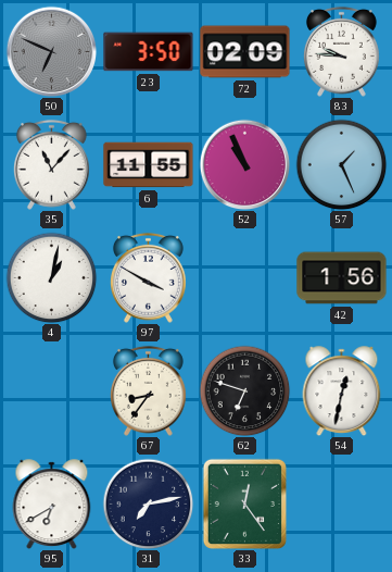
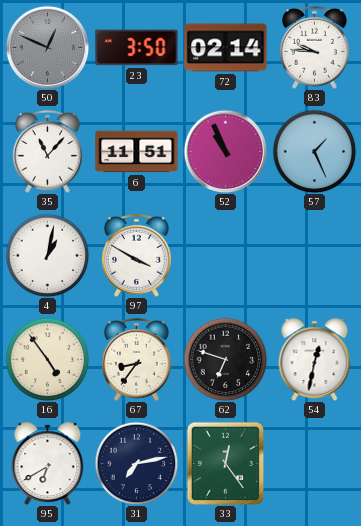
50: 6:49 -> 12:49
72: 02:09 -> 02:14
6: 11:55 -> 11:51
42: 1:56 -> none
16: none -> 4:54
